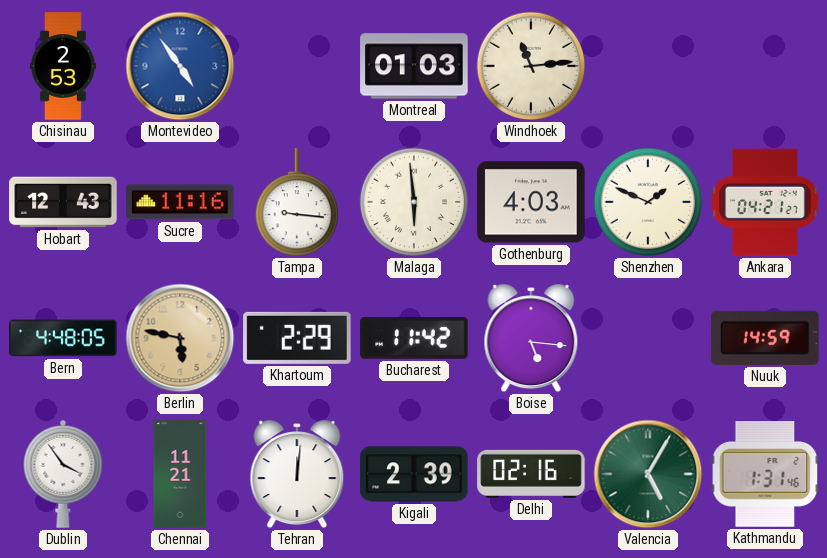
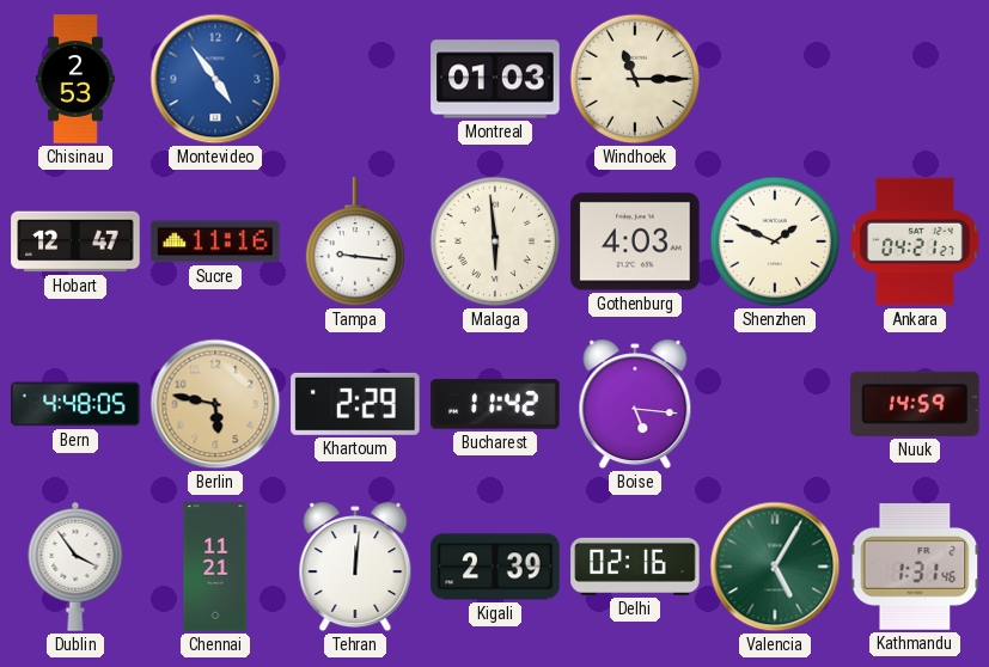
Windhoek: 11:14 -> 11:15
Hobart: 12:43 -> 12:47
